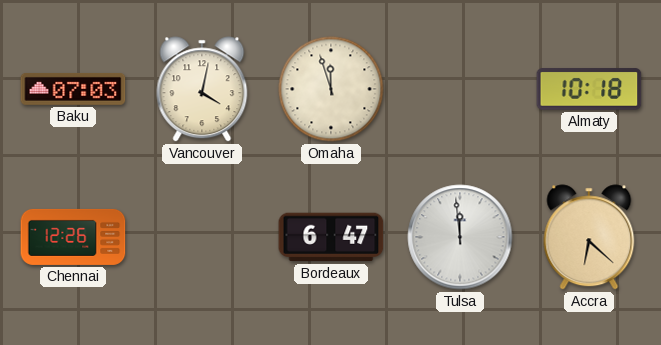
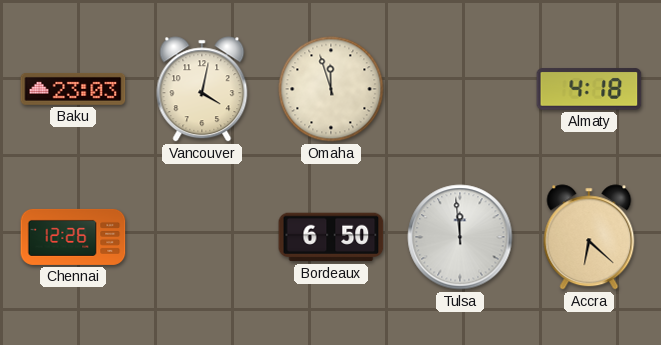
Baku: 07:03 -> 23:03
Almaty: 10:18 -> 4:18
Bordeaux: 6:47 -> 6:50
